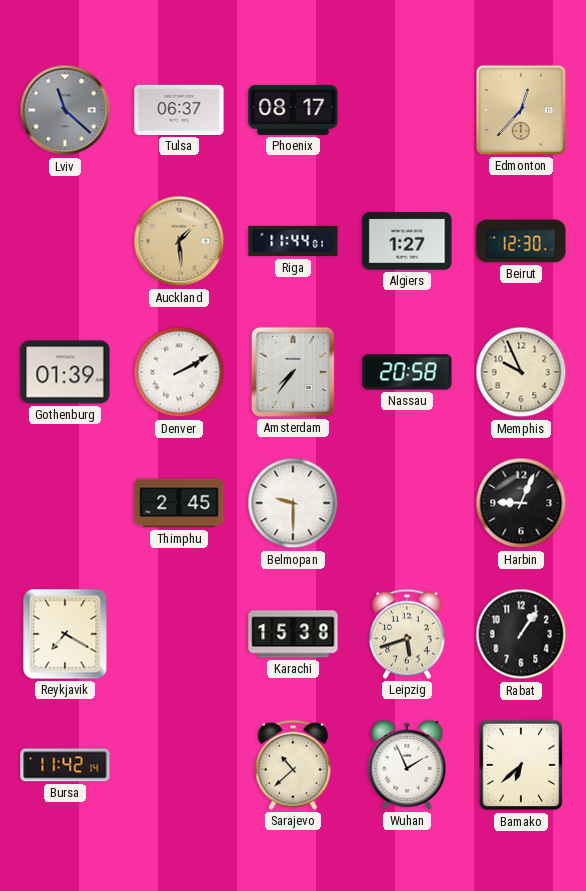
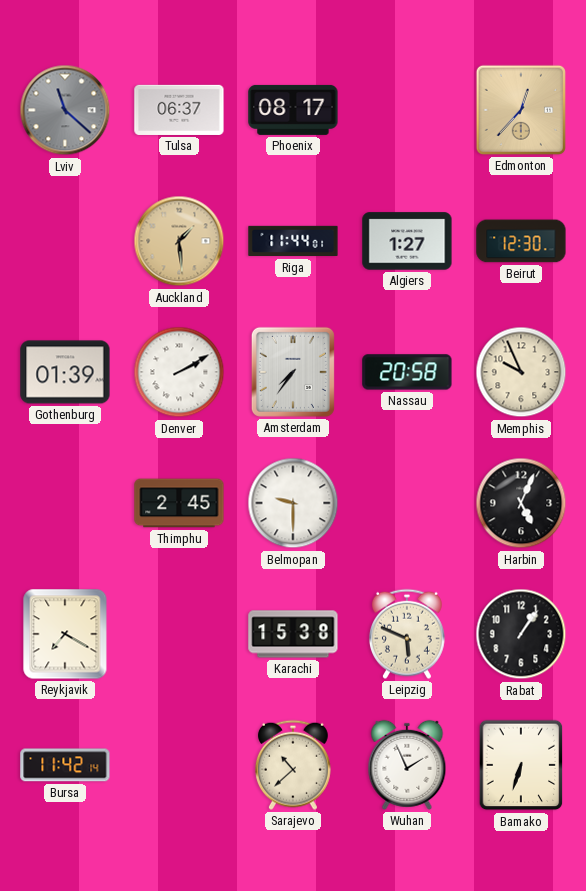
Harbin: 9:04 -> 5:04
Leipzig: 5:42 -> 5:49
Bamako: 6:38 -> 6:33
